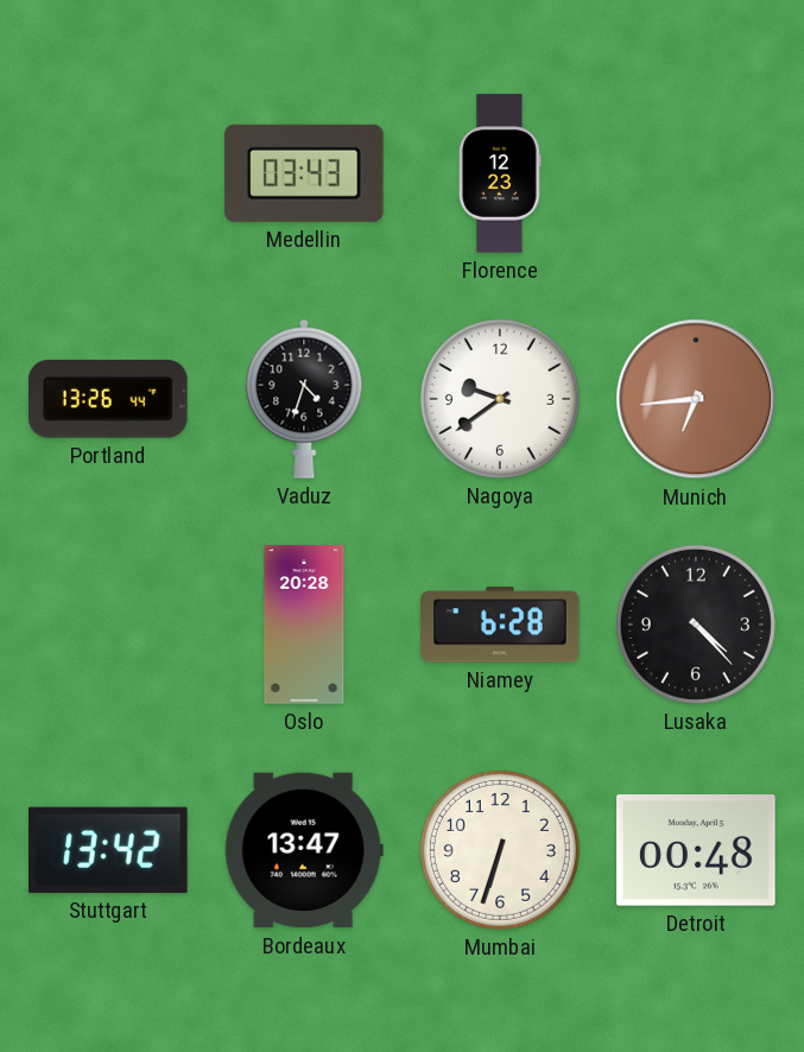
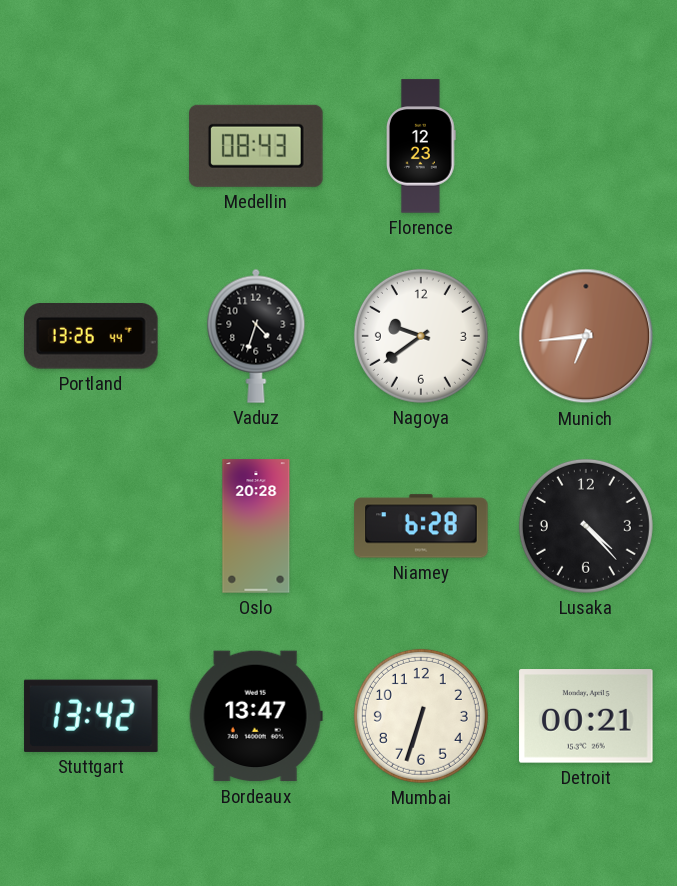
Medellin: 03:43 -> 08:43
Detroit: 00:48 -> 00:21
